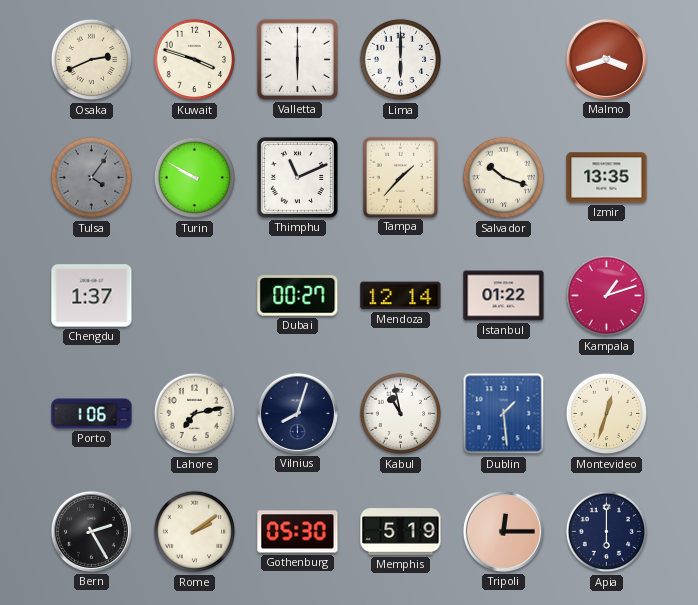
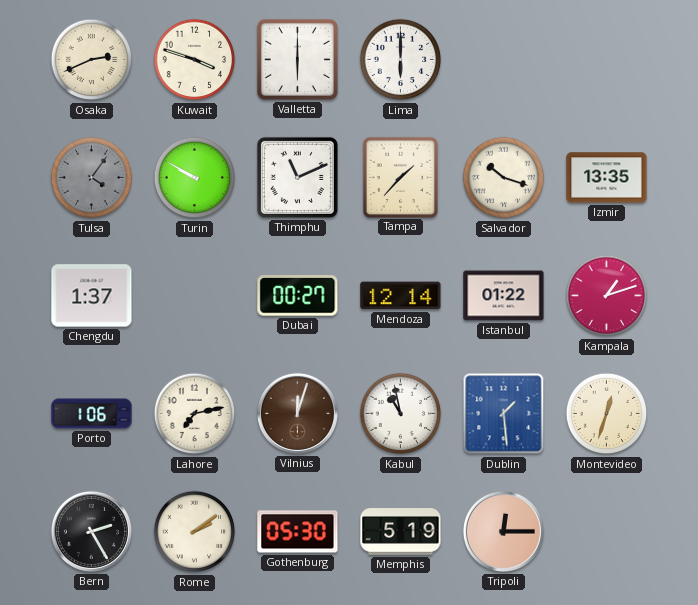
Malmo: 3:42 -> none
Vilnius: 8:03 -> 12:03
Vilnius dial: navy -> brown
Apia: 6:00 -> none
